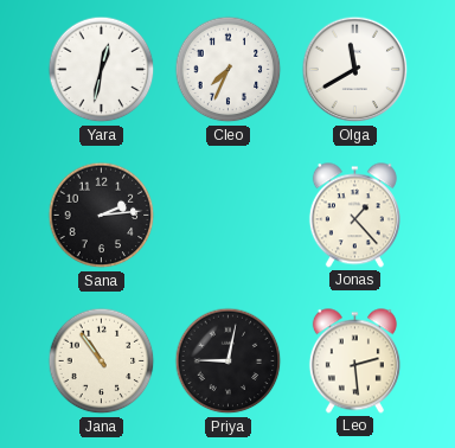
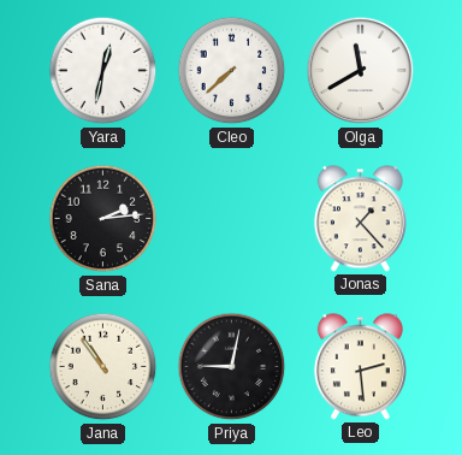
Cleo: 7:34 -> 7:38
